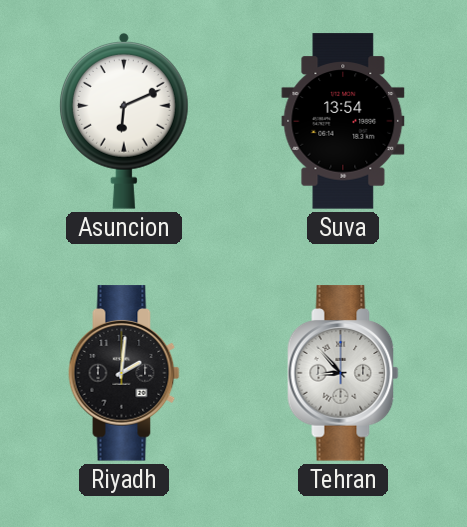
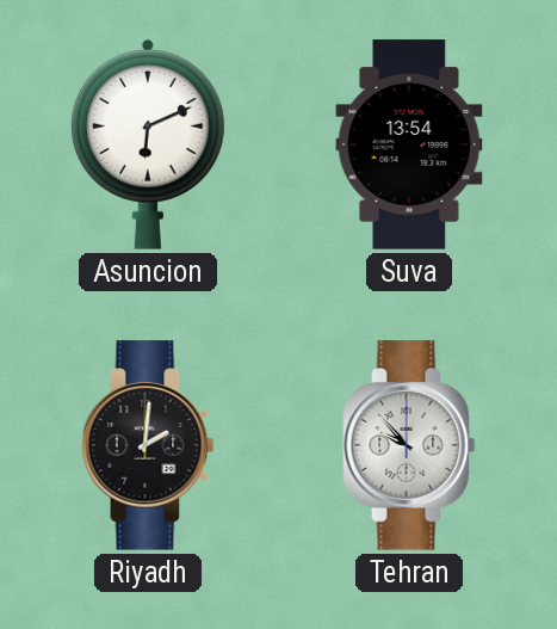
Tehran: 8:53 -> 9:53
